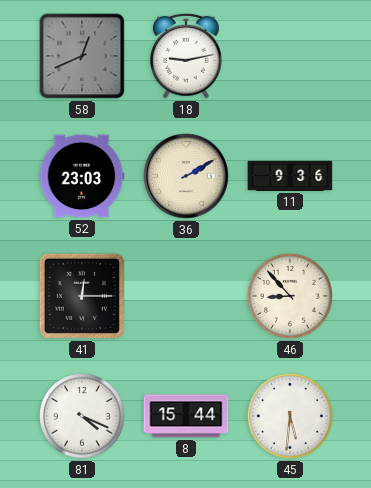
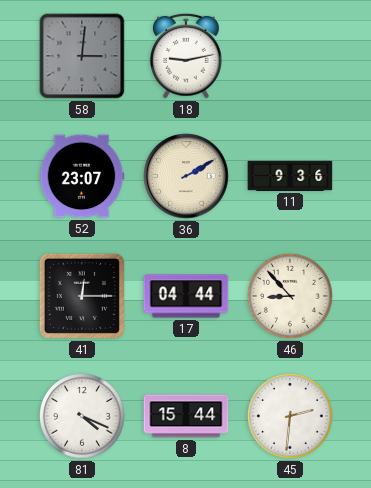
58: 12:41 -> 3:01
52: 23:03 -> 23:07
17: none -> 04:44
45: 5:31 -> 2:31
